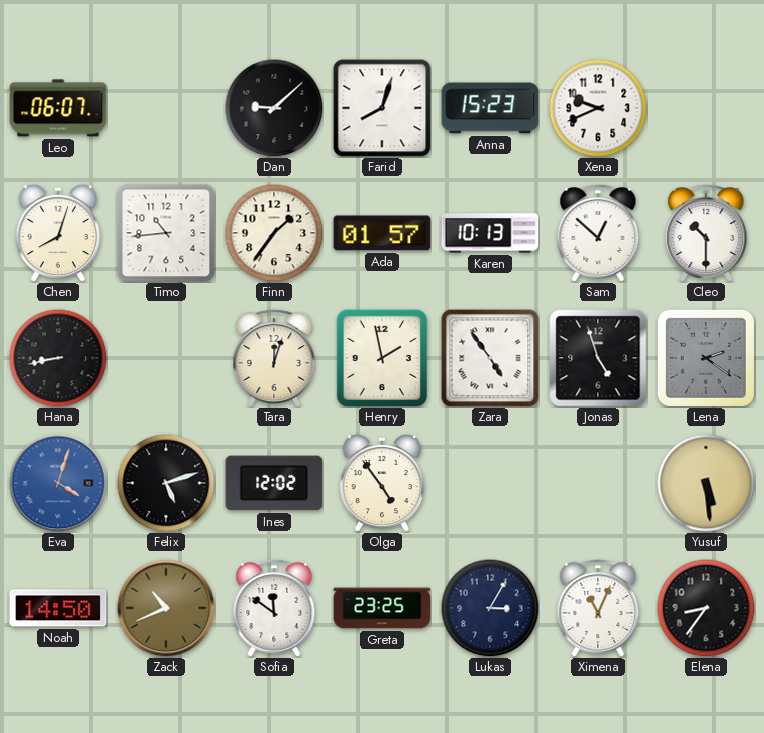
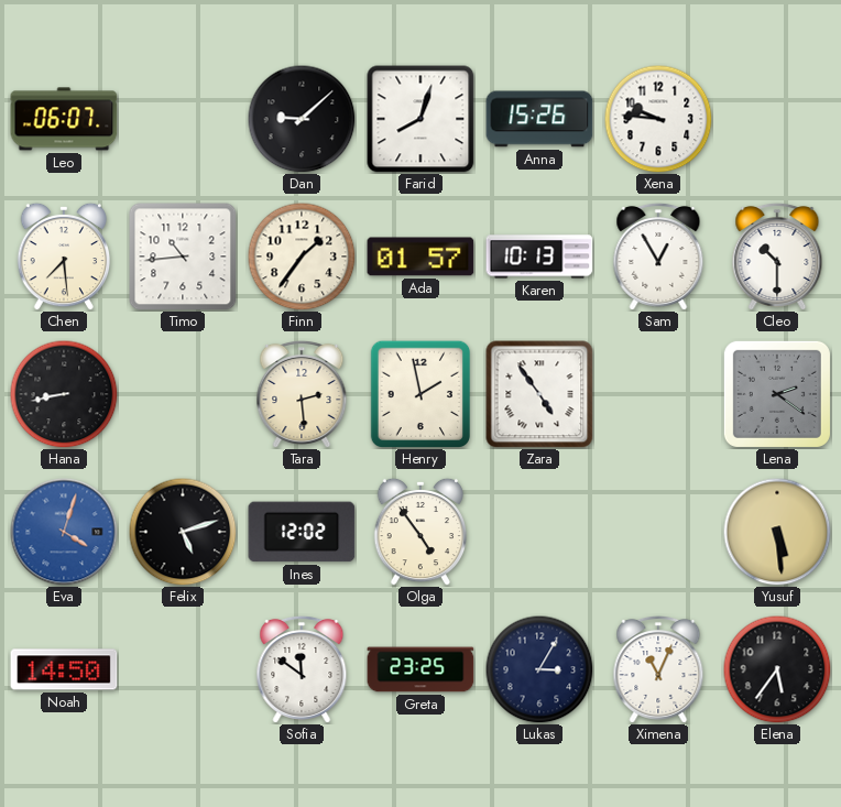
Anna: 15:23 -> 15:26
Xena: 9:41 -> 9:46
Chen: 8:03 -> 7:29
Sam: 12:52 -> 12:55
Tara: 12:03 -> 2:29
Jonas: 4:57 -> none
Zack: 10:41 -> none
Elena: 8:36 -> 5:36
